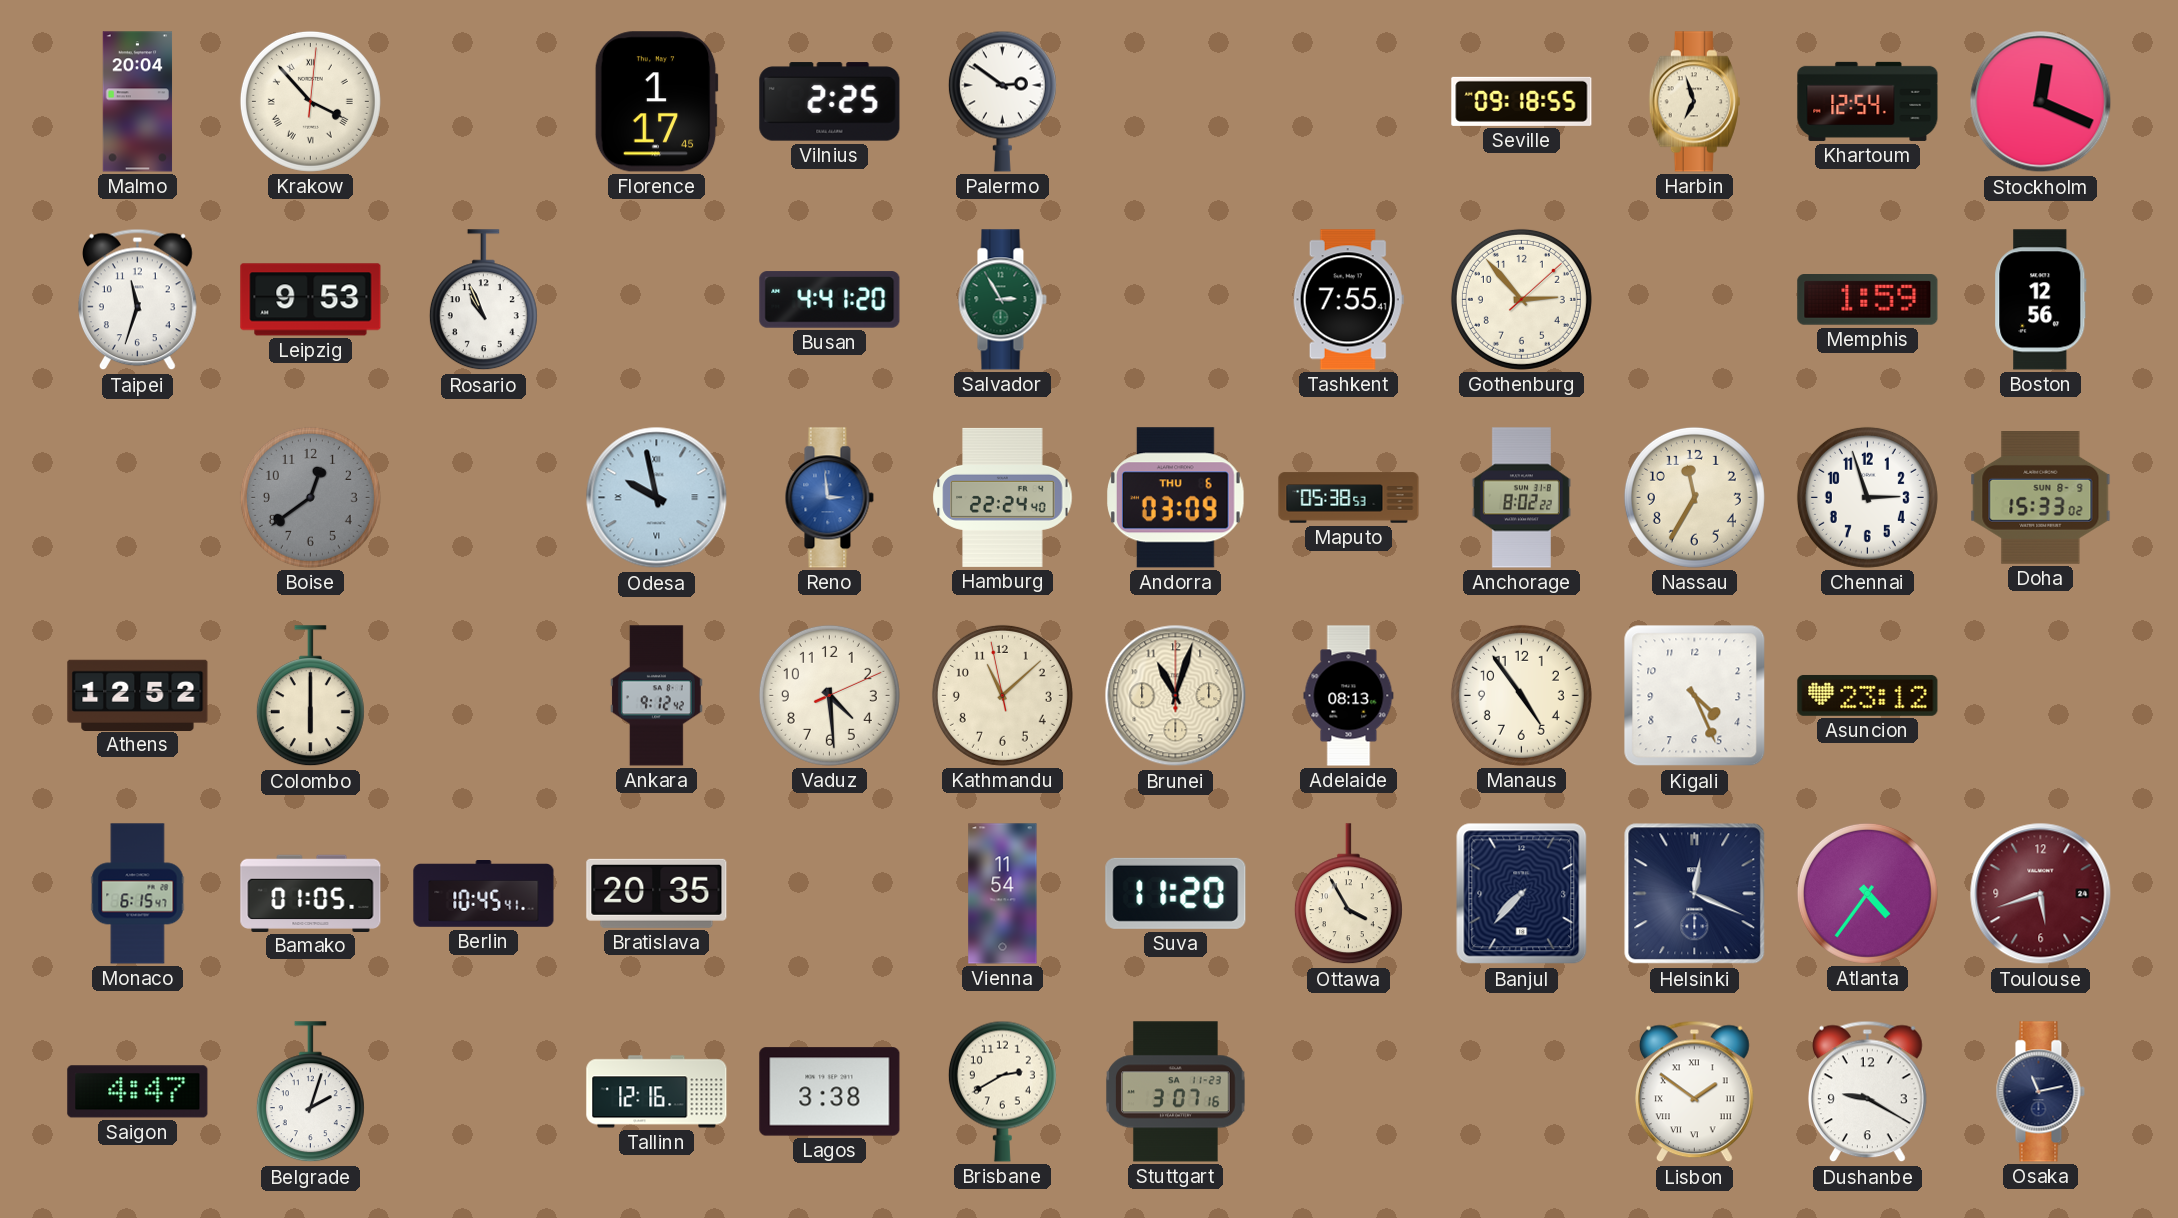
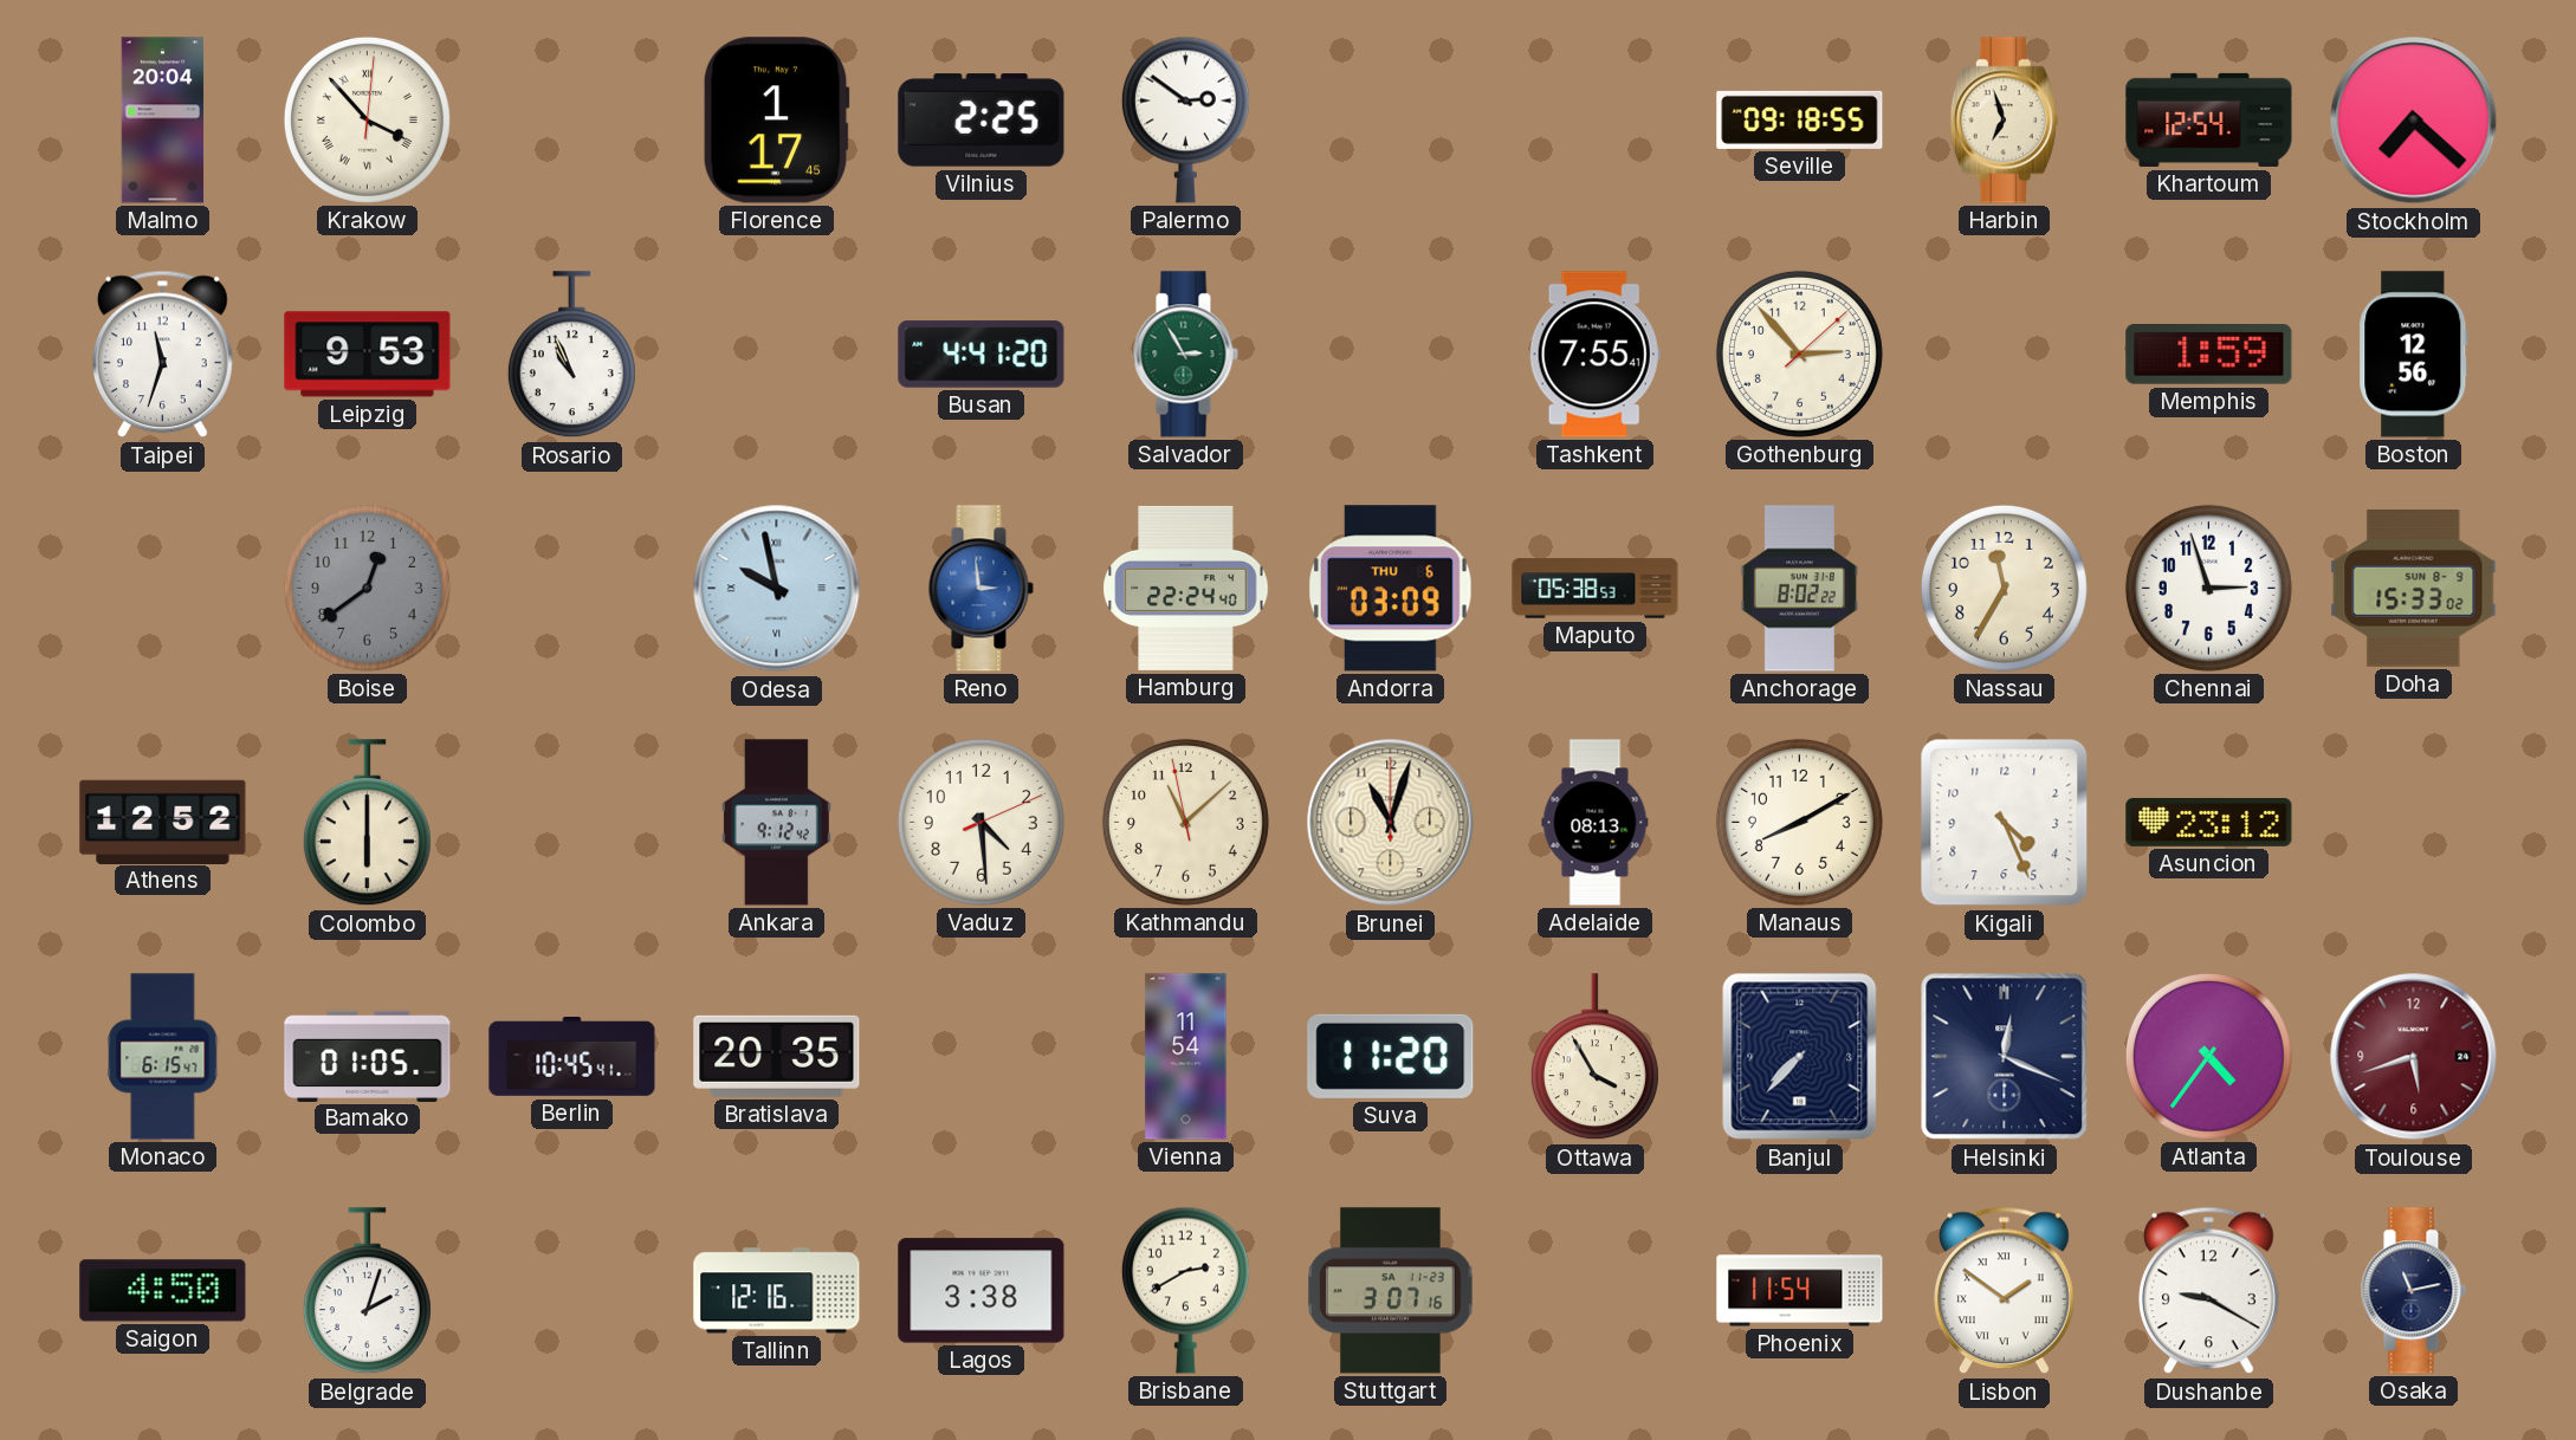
Stockholm: 12:19 -> 7:22
Manaus: 4:54 -> 8:10
Saigon: 4:47 -> 4:50
Phoenix: none -> 11:54
